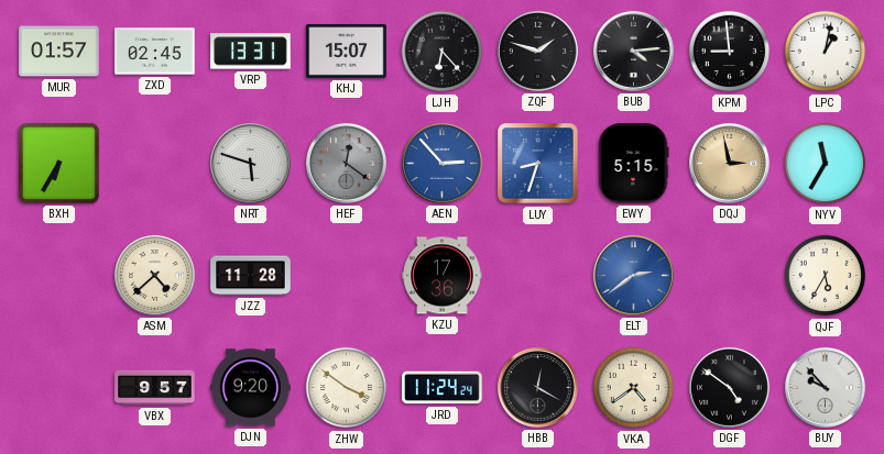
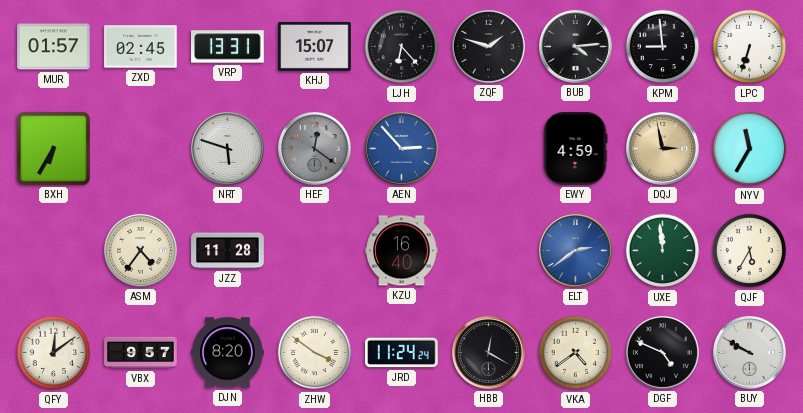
LPC: 1:02 -> 6:33
LUY: 8:33 -> none
EWY: 5:15 -> 4:59
ASM: 4:38 -> 4:36
KZU: 17:36 -> 16:40
UXE: none -> 11:59
QFY: none -> 12:09
DJN: 9:20 -> 8:20
DGF: 4:51 -> 4:49
BUY: 9:53 -> 9:50
